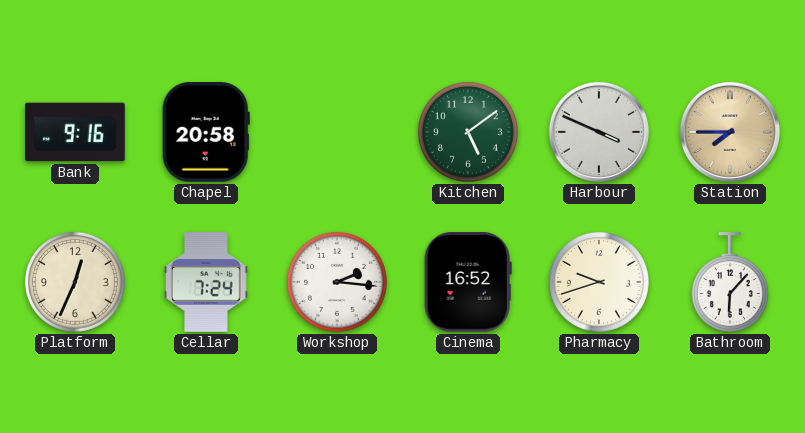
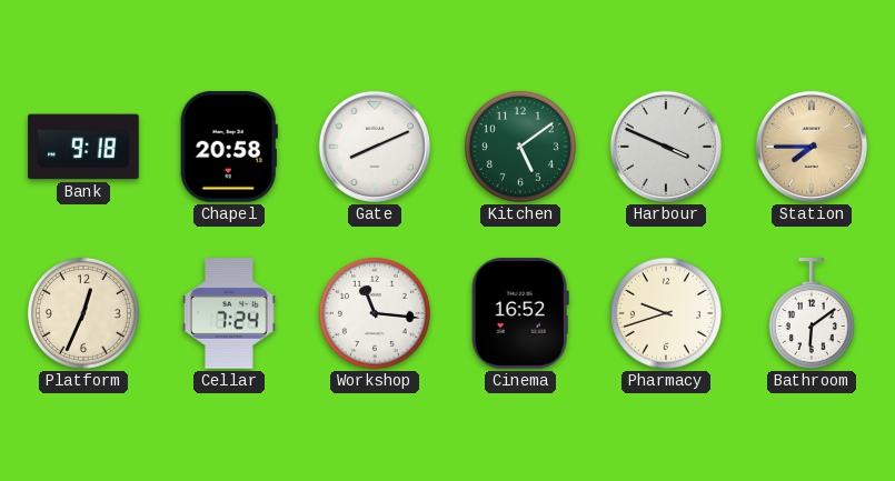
Bank: 9:16 -> 9:18
Gate: none -> 8:11
Workshop: 2:16 -> 11:16
Bathroom: 6:07 -> 6:09
